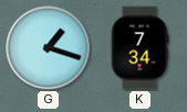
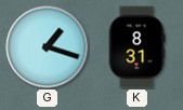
K: 7:34 -> 8:31
